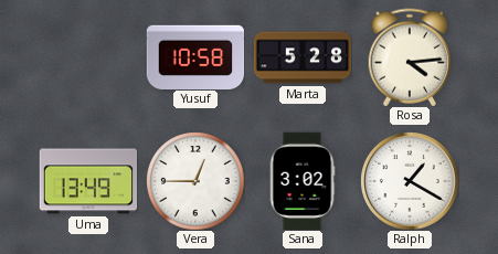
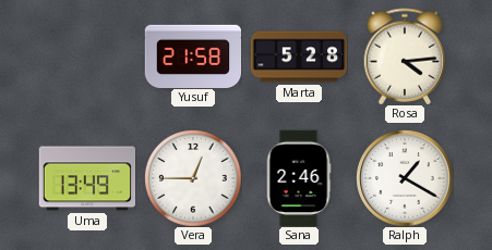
Yusuf: 10:58 -> 21:58
Sana: 3:02 -> 2:46
